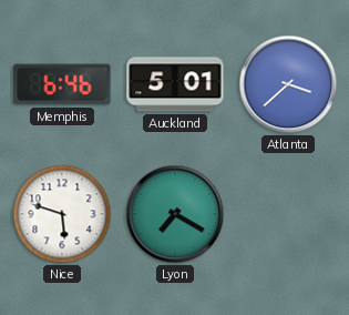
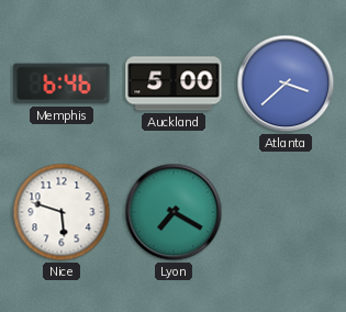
Auckland: 5:01 -> 5:00
